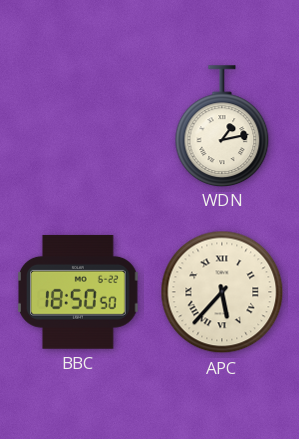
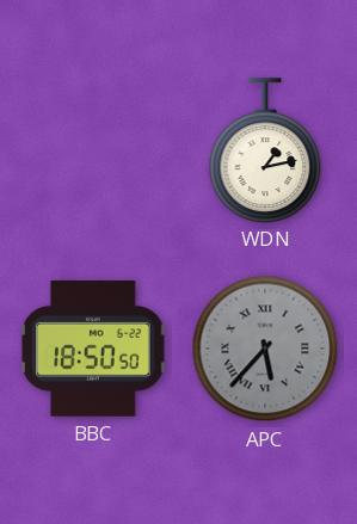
APC dial: cream -> grey
